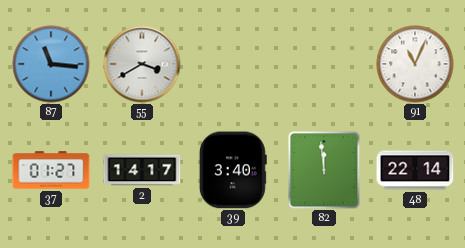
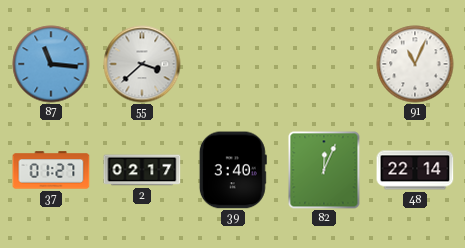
55: 3:40 -> 3:38
2: 14:17 -> 02:17
82: 11:59 -> 12:04
